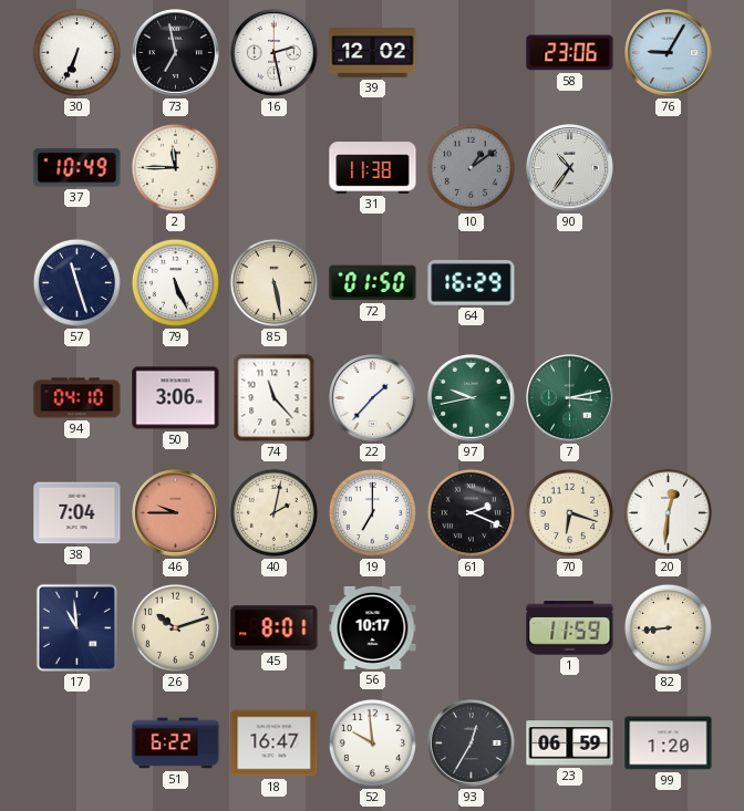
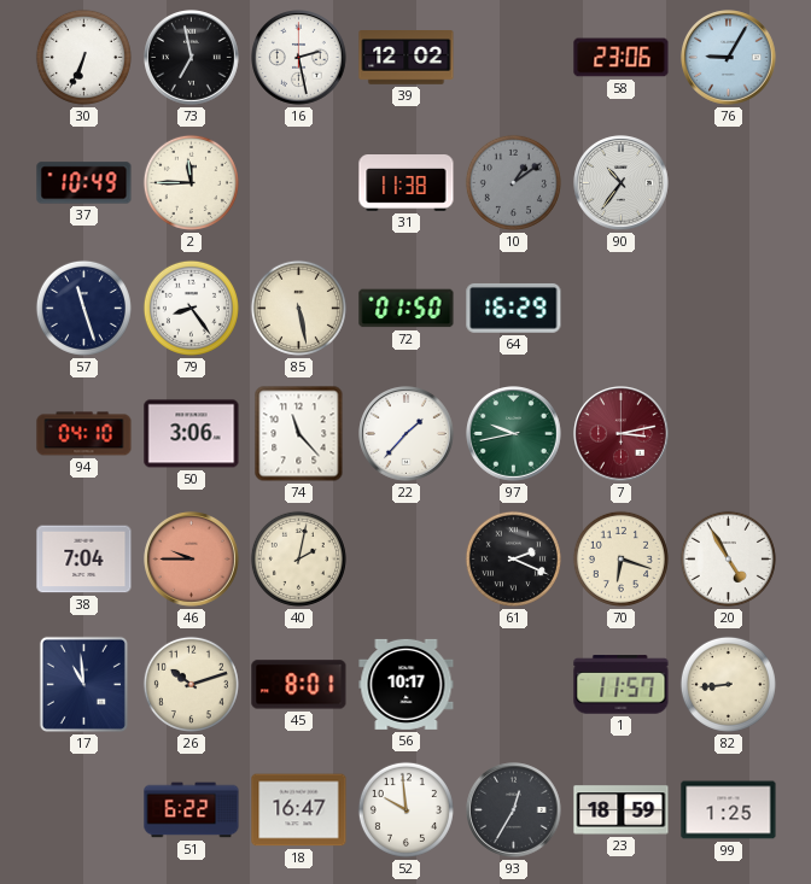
79: 5:26 -> 8:24
7 dial: green -> burgundy
19: 7:00 -> none
20: 12:31 -> 4:55
1: 11:59 -> 11:57
23: 06:59 -> 18:59
99: 1:20 -> 1:25
